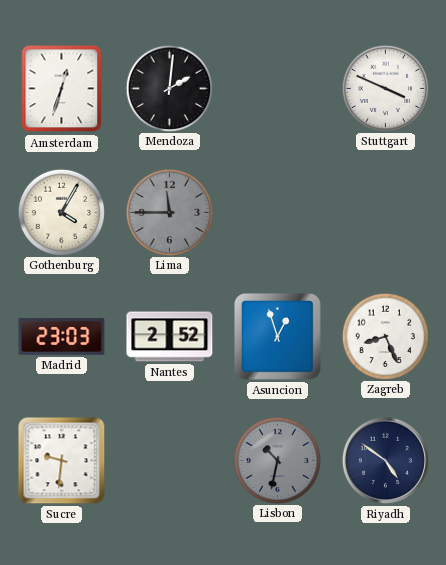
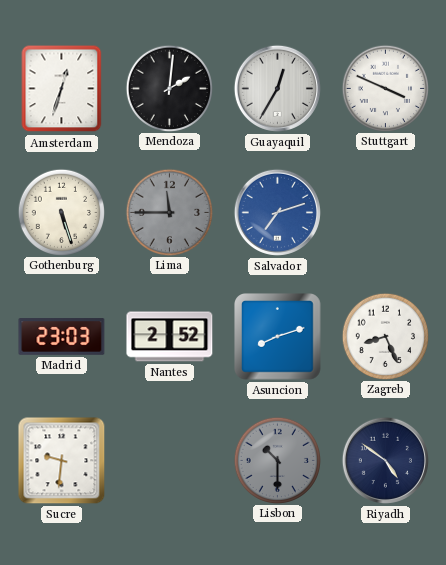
Guayaquil: none -> 12:35
Gothenburg: 4:05 -> 5:27
Salvador: none -> 7:12
Asuncion: 12:57 -> 8:12
Lisbon: 10:32 -> 10:30
